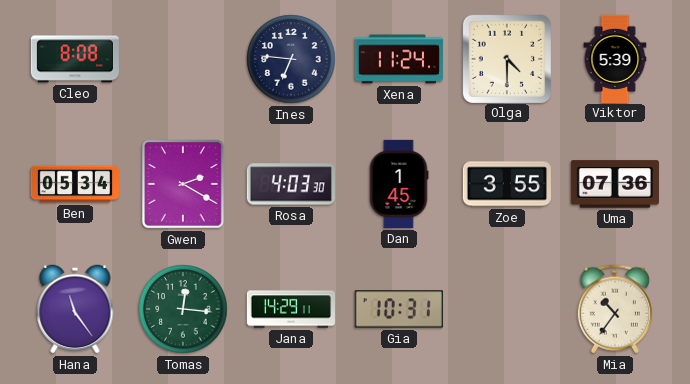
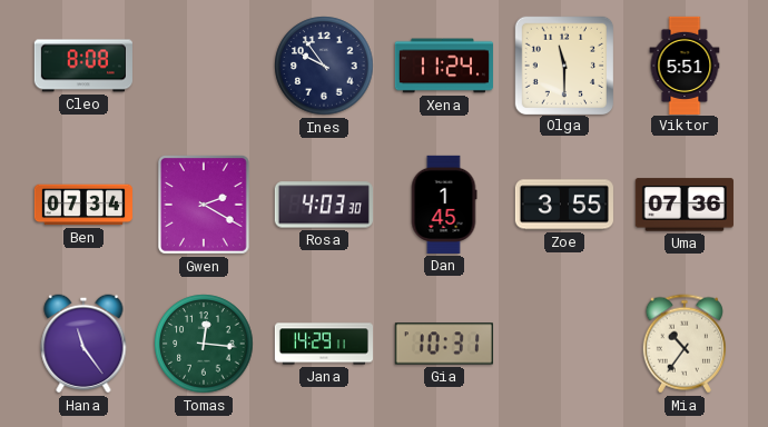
Ines: 6:46 -> 9:54
Olga: 4:30 -> 11:30
Viktor: 5:39 -> 5:51
Ben: 05:34 -> 07:34
